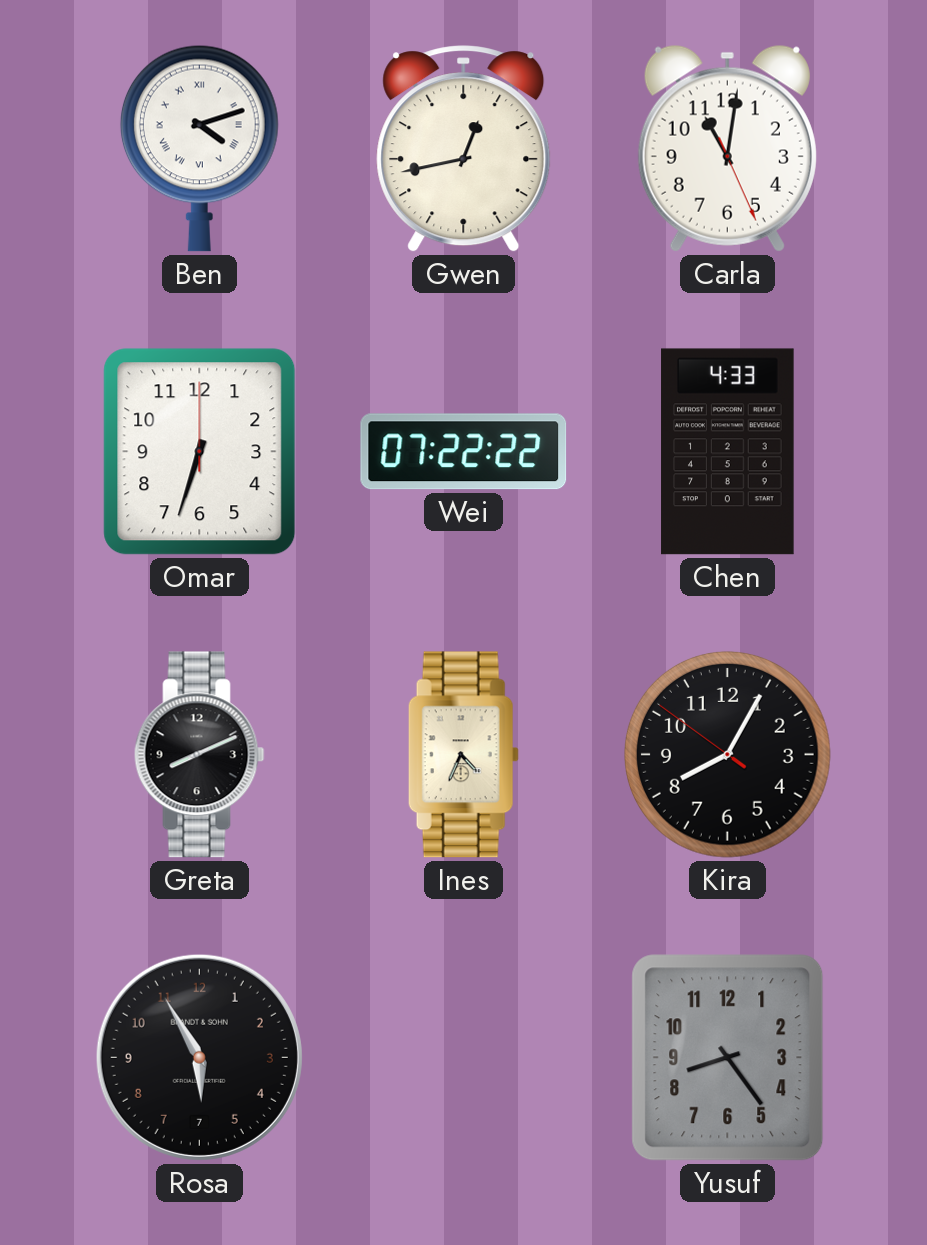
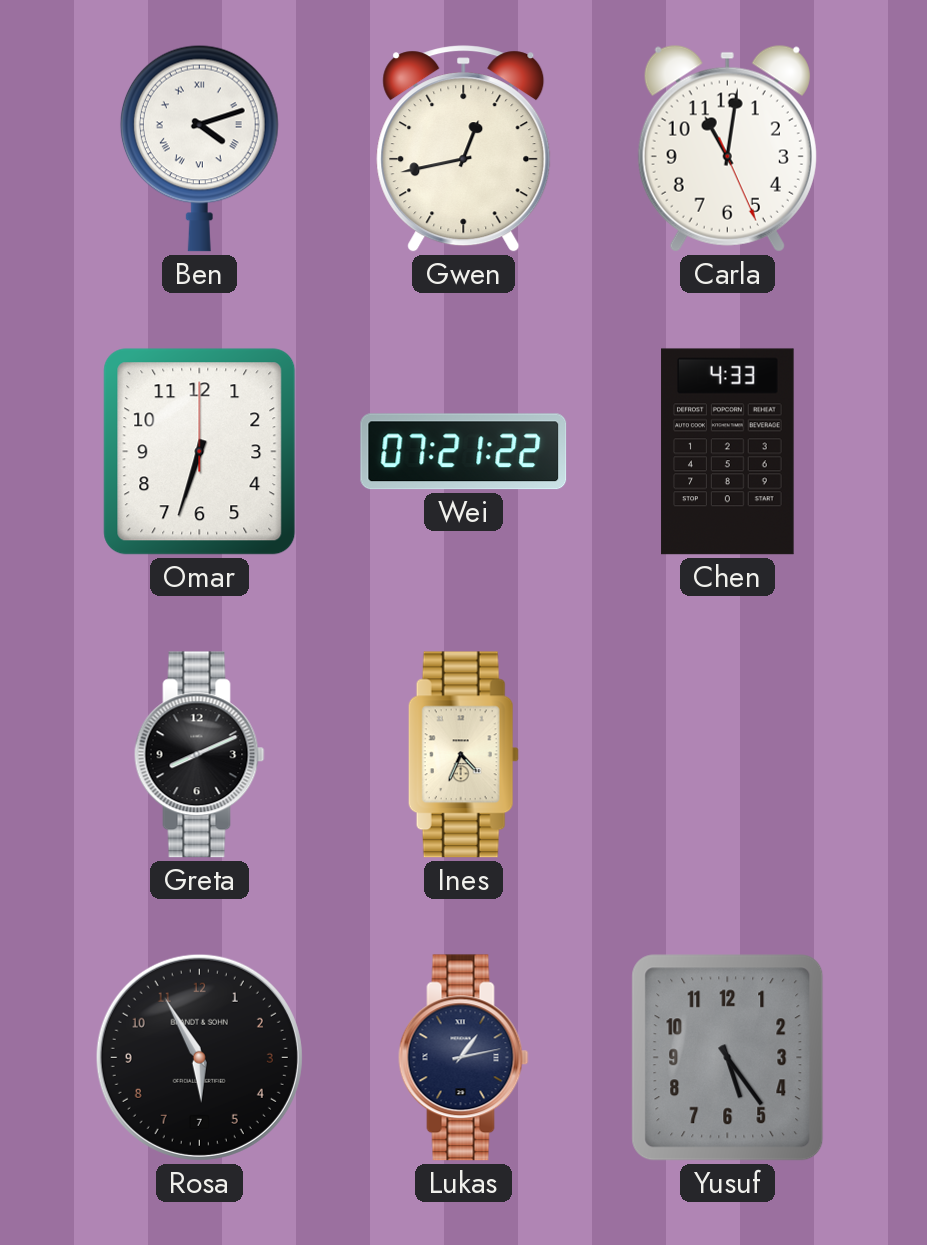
Wei: 07:22 -> 07:21
Kira: 8:04 -> none
Lukas: none -> 1:13
Yusuf: 8:24 -> 5:24
